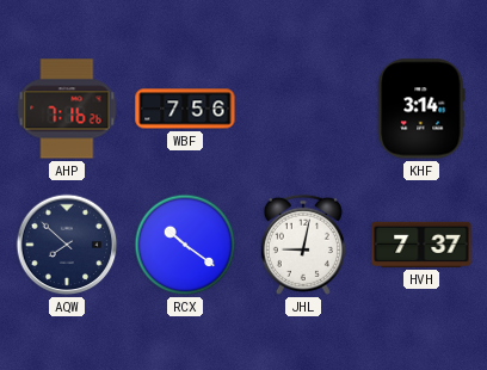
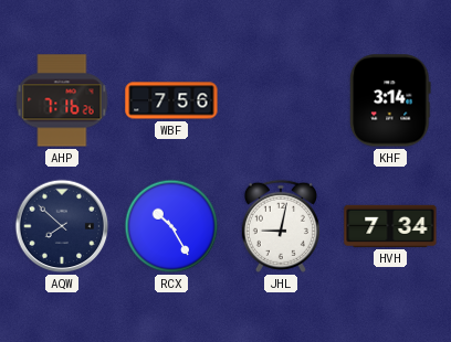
RCX: 10:21 -> 10:25
HVH: 7:37 -> 7:34
